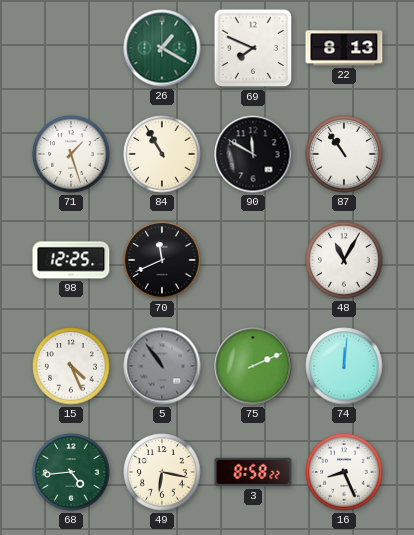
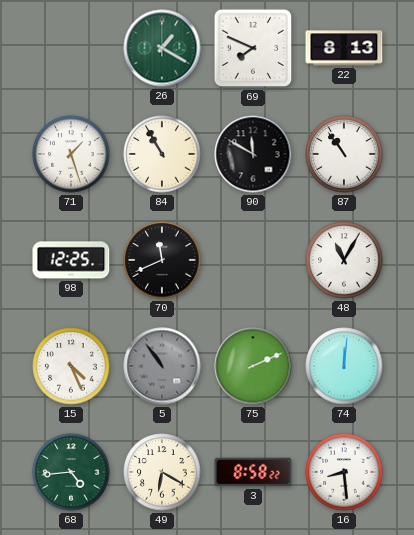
49: 6:17 -> 6:20
16: 8:26 -> 8:29
